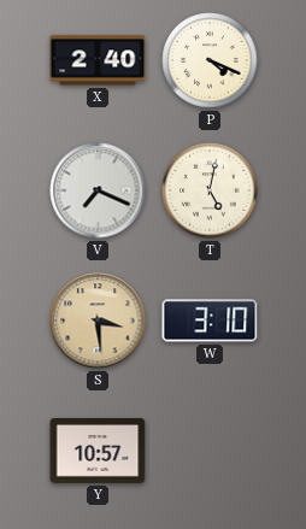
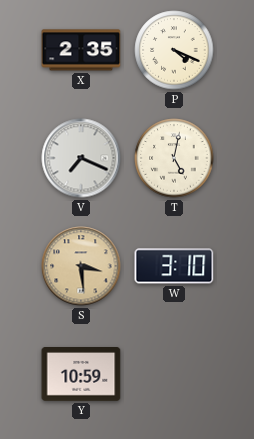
X: 2:40 -> 2:35
Y: 10:57 -> 10:59
